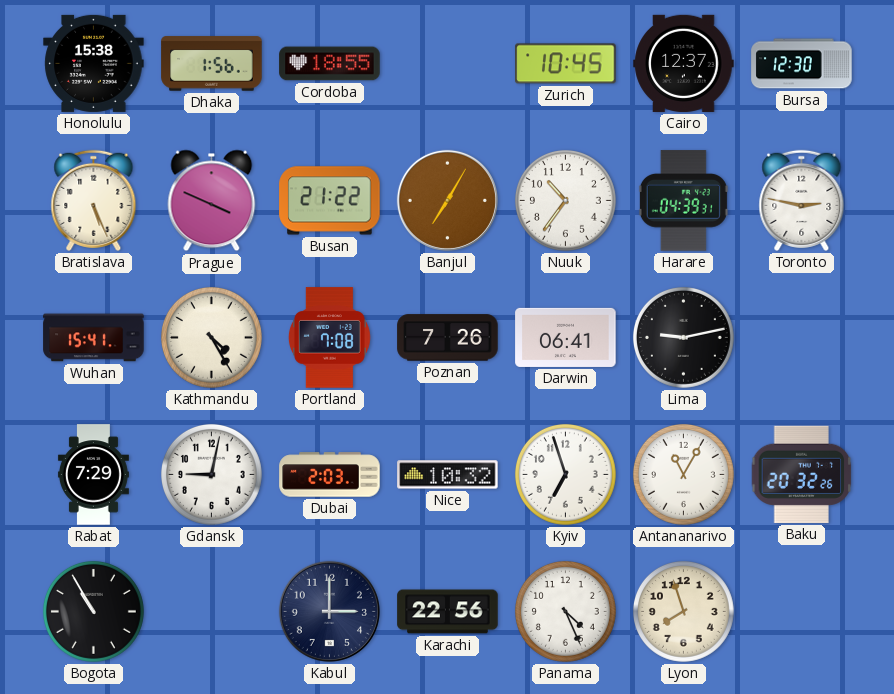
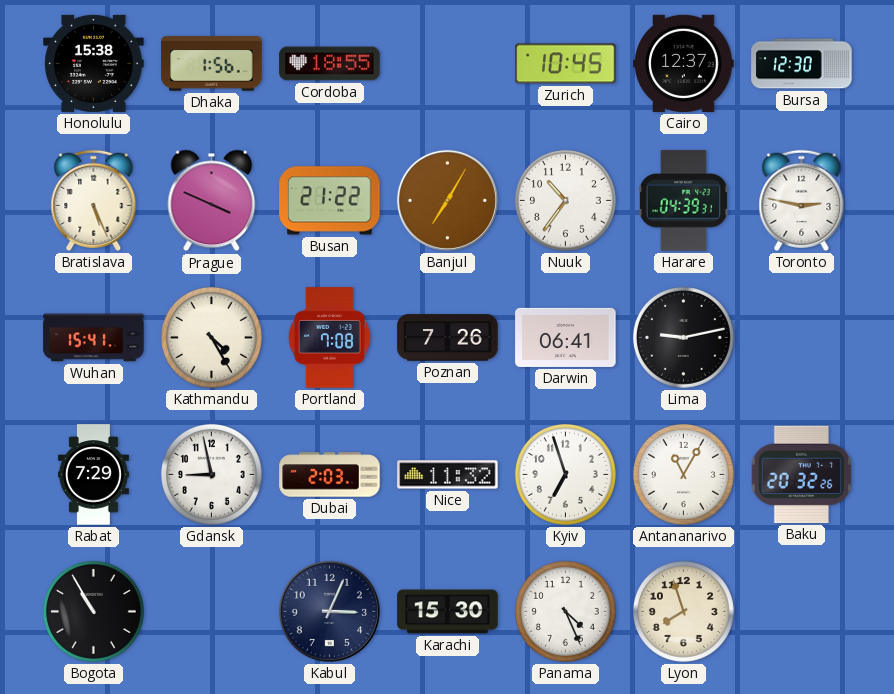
Gdansk: 9:02 -> 8:58
Nice: 10:32 -> 11:32
Kabul: 3:00 -> 3:04
Karachi: 22:56 -> 15:30
